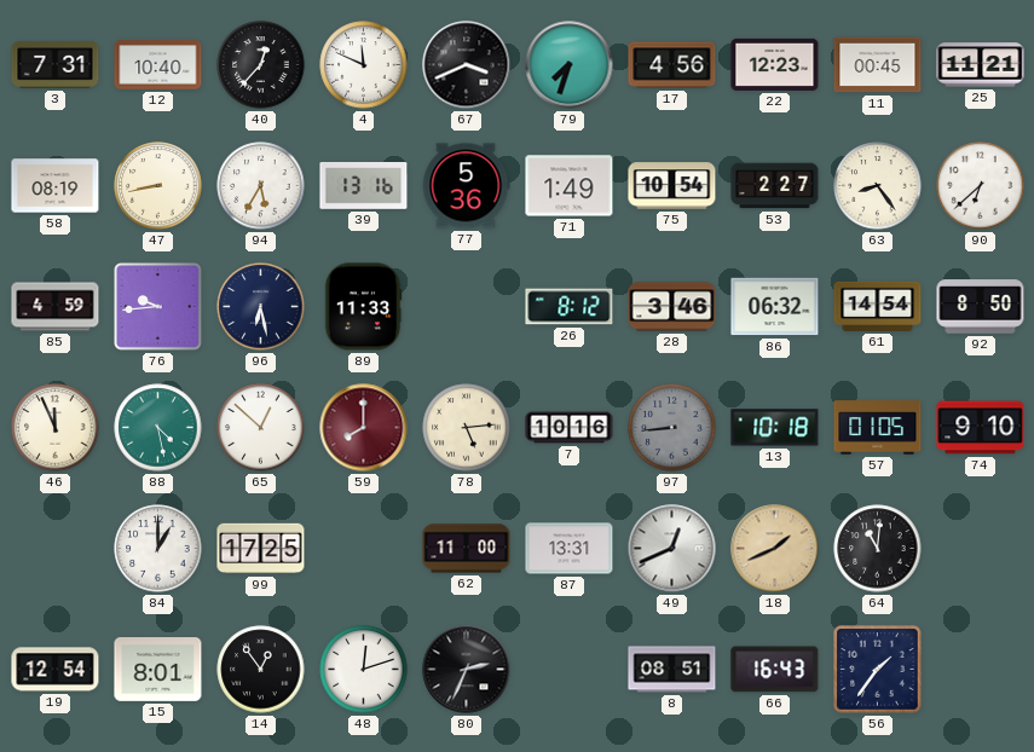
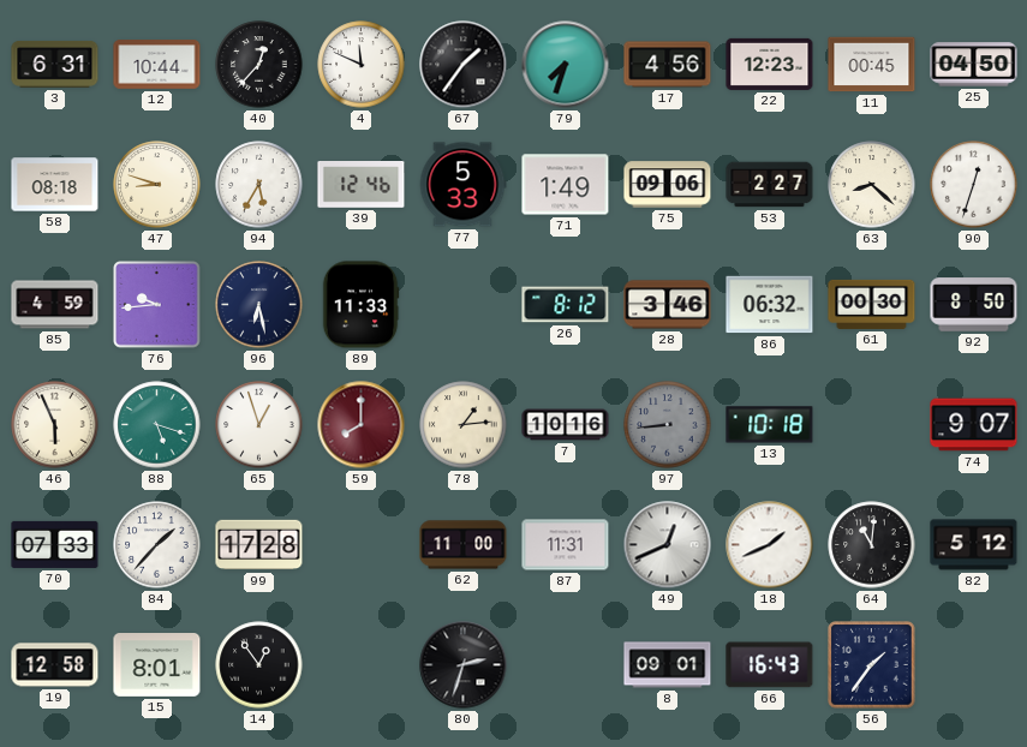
3: 7:31 -> 6:31
12: 10:40 -> 10:44
67: 3:41 -> 1:36
25: 11:21 -> 04:50
58: 08:19 -> 08:18
47: 8:43 -> 8:48
39: 13:16 -> 12:46
77: 5:36 -> 5:33
75: 10:54 -> 09:06
63: 8:24 -> 8:22
90: 6:38 -> 12:33
61: 14:54 -> 00:30
46: 11:56 -> 5:56
88: 4:28 -> 5:18
65: 12:52 -> 12:57
78: 5:14 -> 1:14
57: 01:05 -> none
74: 9:10 -> 9:07
70: none -> 07:33
84: 1:00 -> 1:37
99: 17:25 -> 17:28
87: 13:31 -> 11:31
18 dial: champagne -> white
82: none -> 5:12
19: 12:54 -> 12:58
48: 12:12 -> none
80: 2:34 -> 2:33
8: 08:51 -> 09:01
